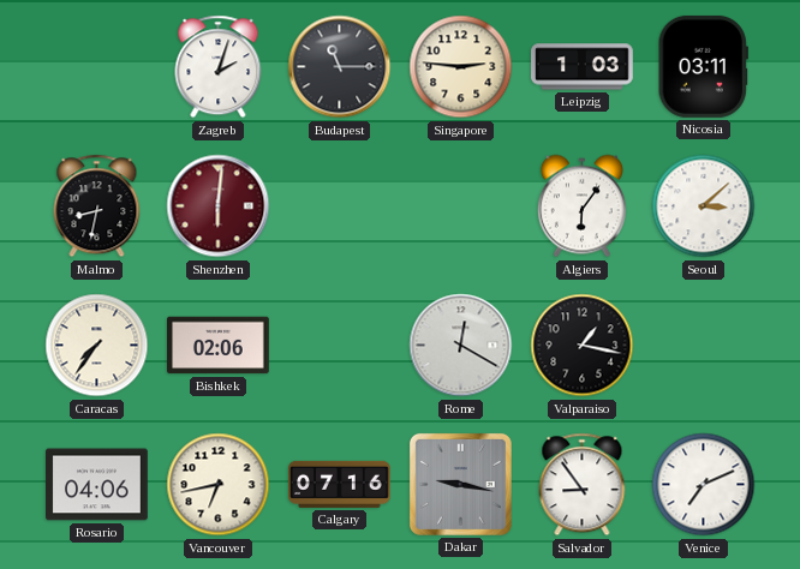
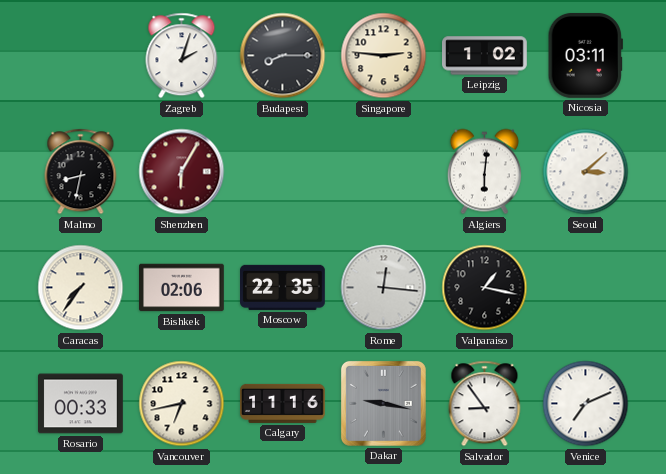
Budapest: 11:15 -> 8:15
Leipzig: 1:03 -> 1:02
Shenzhen: 6:01 -> 6:05
Algiers: 6:06 -> 6:01
Moscow: none -> 22:35
Rome: 12:20 -> 12:16
Rosario: 04:06 -> 00:33
Calgary: 07:16 -> 11:16
